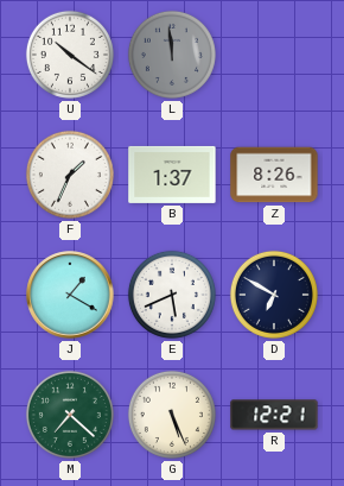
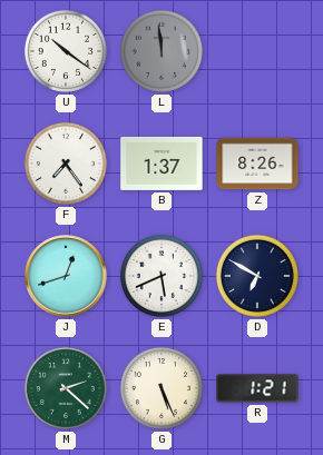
F: 1:34 -> 7:24
J: 1:20 -> 12:42
M: 7:22 -> 2:22
R: 12:21 -> 1:21
